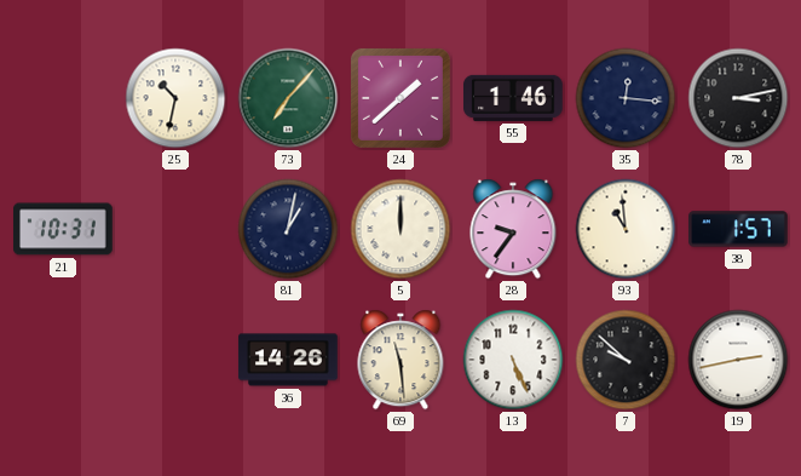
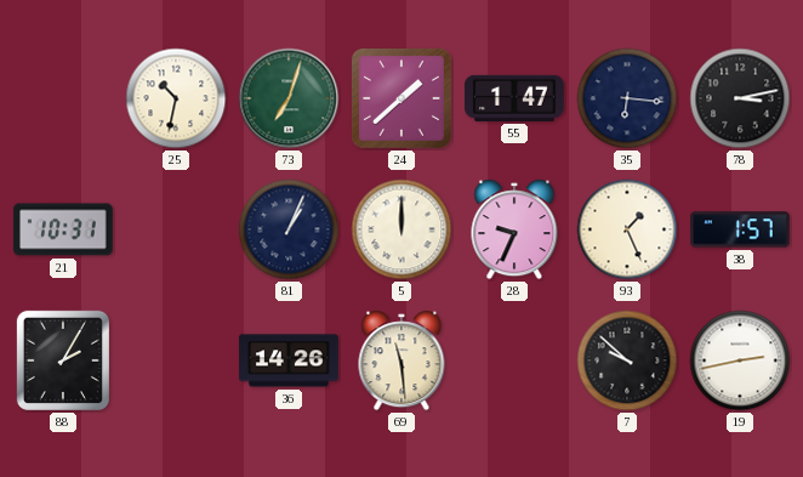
73: 7:07 -> 7:03
55: 1:46 -> 1:47
35: 12:16 -> 6:16
81: 1:02 -> 1:04
28: 9:36 -> 9:34
93: 10:59 -> 1:26
88: none -> 2:05
13: 5:26 -> none
